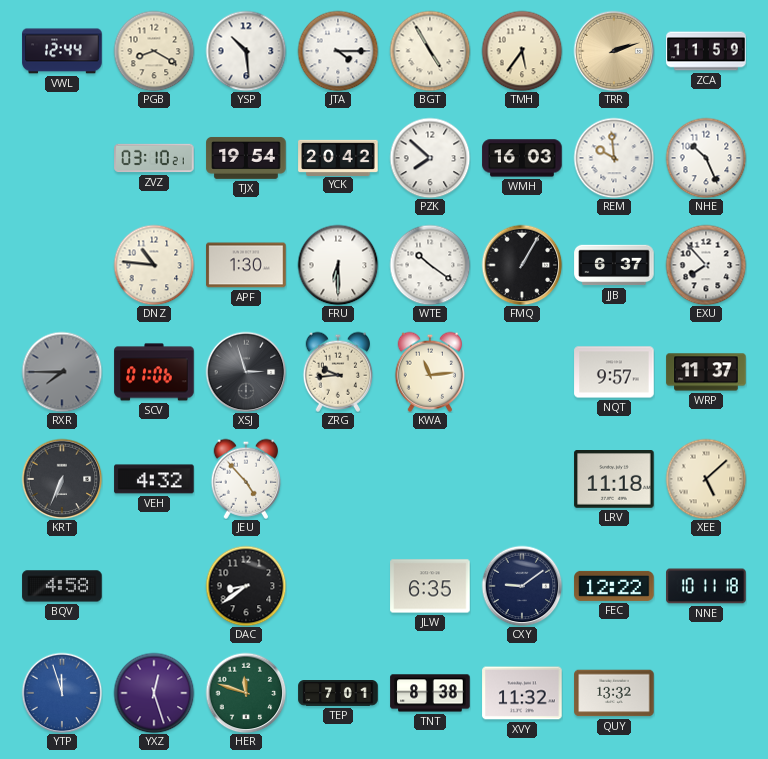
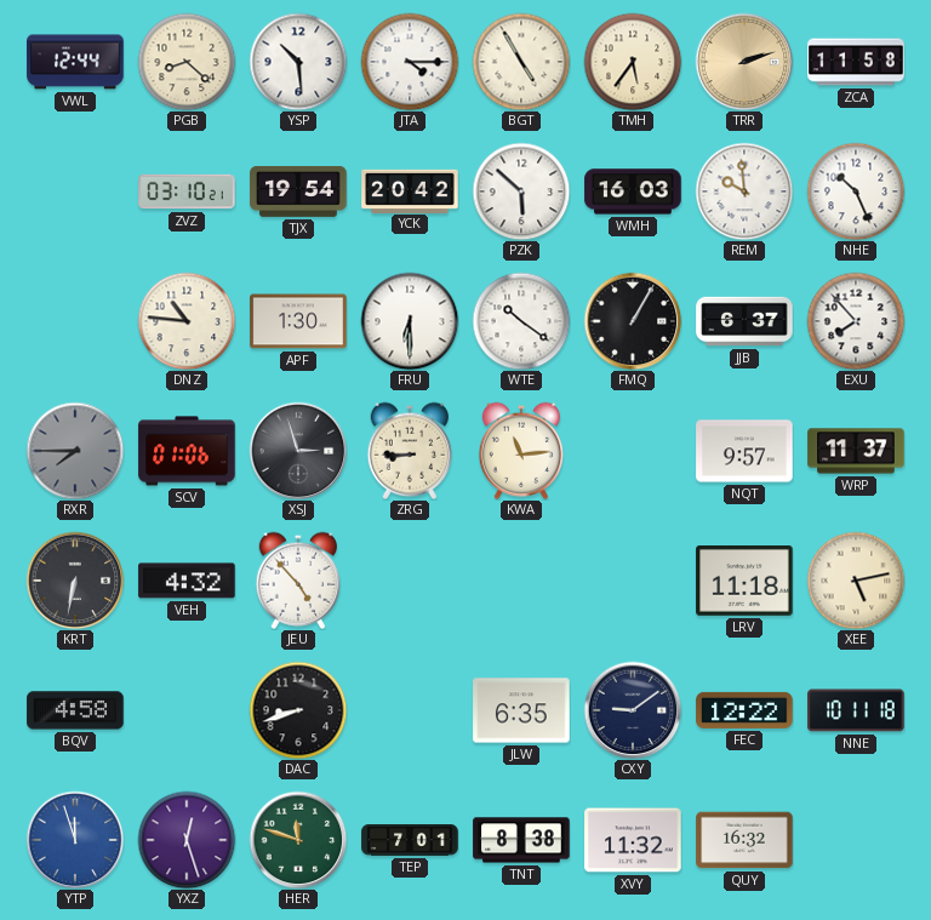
PGB: 8:20 -> 8:22
ZCA: 11:59 -> 11:58
PZK: 7:52 -> 5:52
ZRG: 9:44 -> 8:45
KRT: 6:34 -> 6:32
XEE: 5:08 -> 5:13
DAC: 8:39 -> 8:42
QUY: 13:32 -> 16:32
